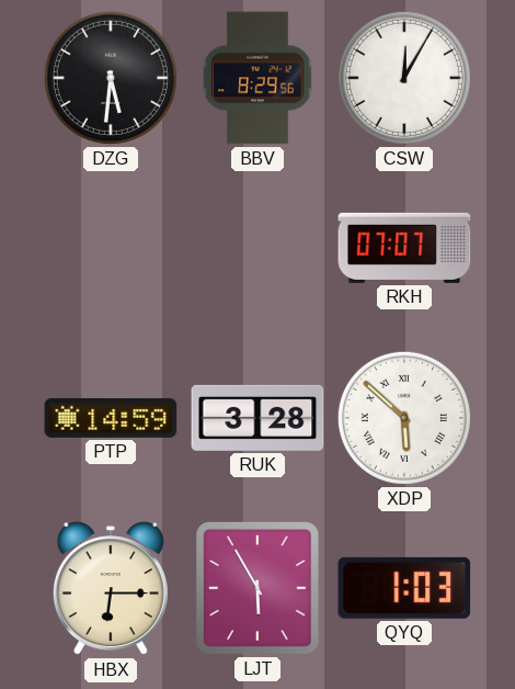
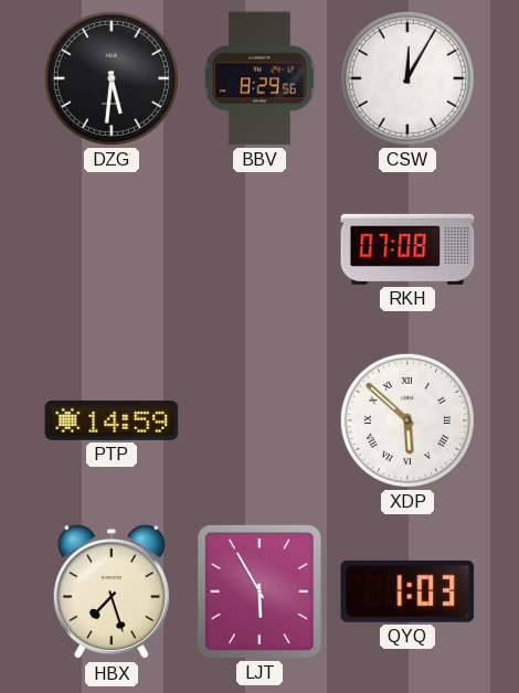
RKH: 07:07 -> 07:08
RUK: 3:28 -> none
HBX: 6:15 -> 7:27
